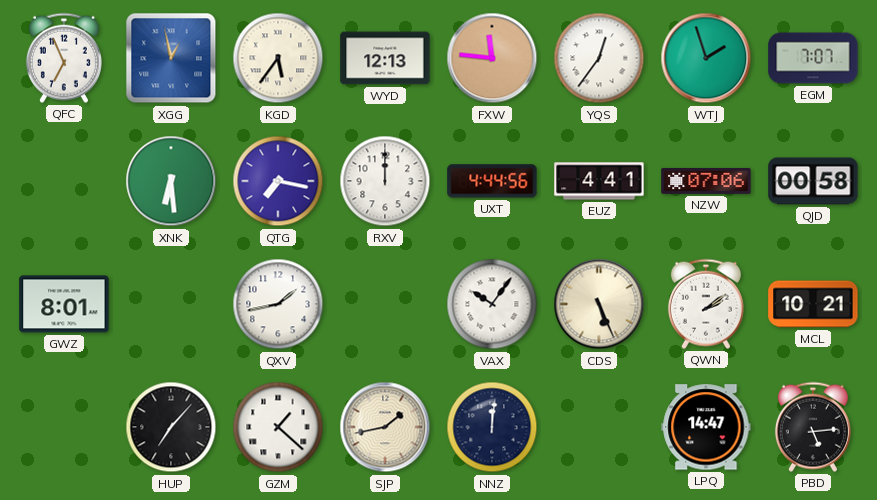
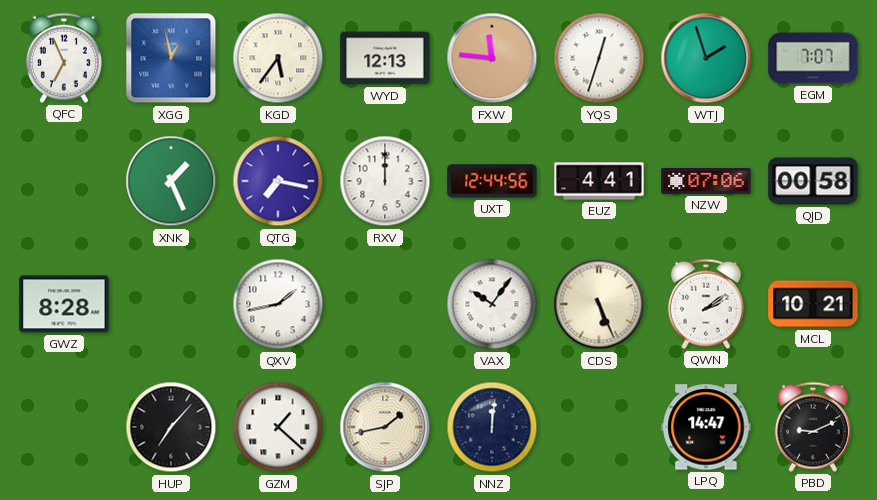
YQS: 12:36 -> 12:33
XNK: 6:29 -> 1:26
UXT: 4:44 -> 12:44
GWZ: 8:01 -> 8:28
PBD: 5:14 -> 9:11
